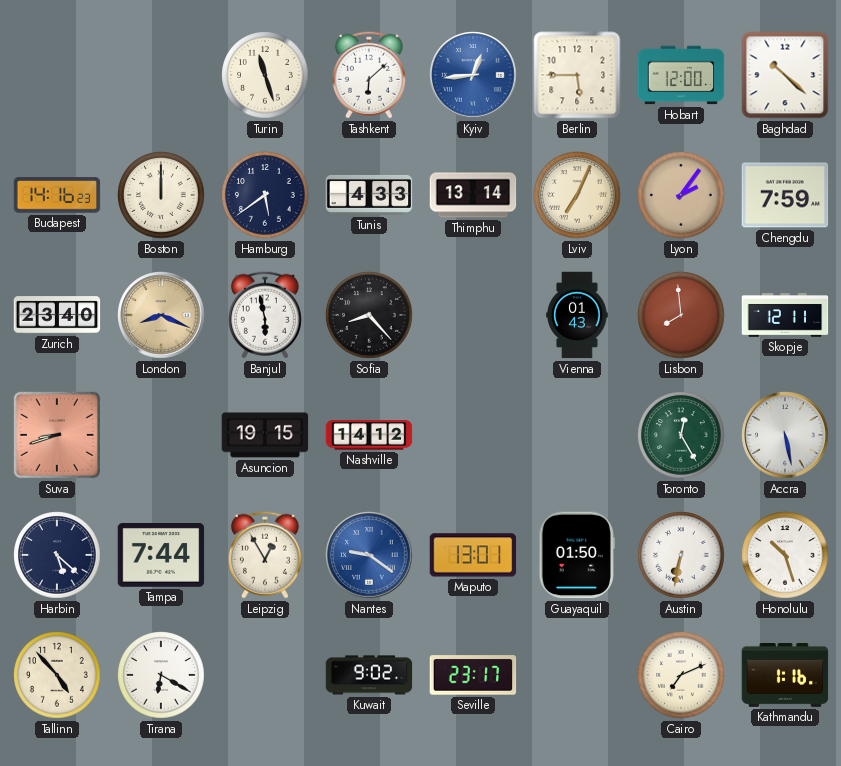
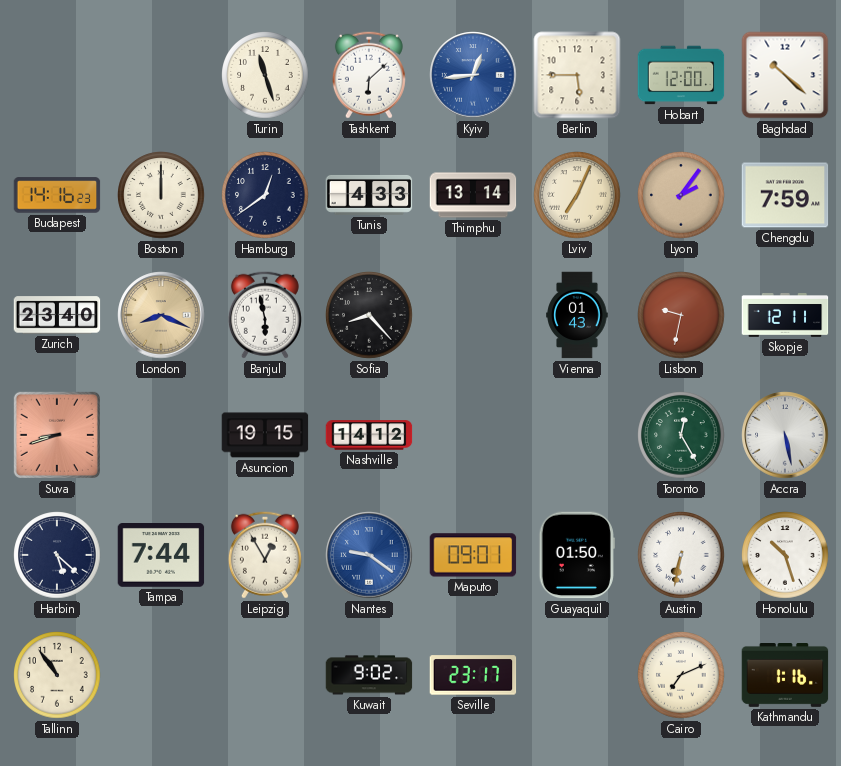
Hamburg: 5:39 -> 12:39
Lisbon: 7:59 -> 9:32
Maputo: 13:01 -> 09:01
Tallinn: 4:53 -> 10:54
Tirana: 6:20 -> none
